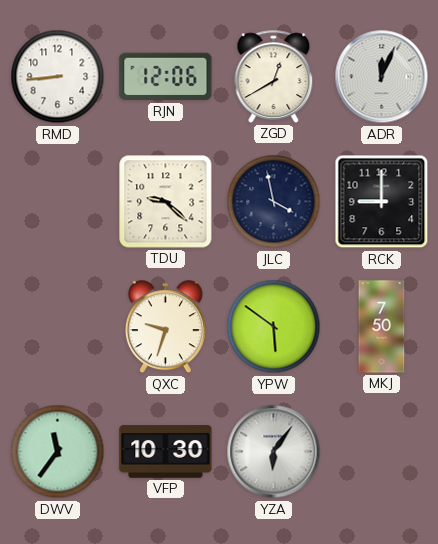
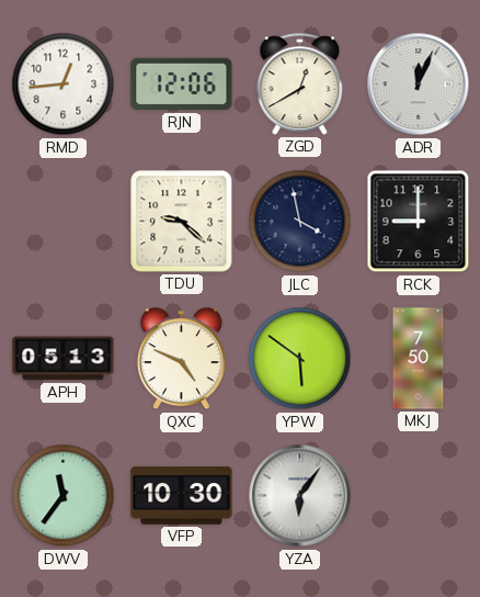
RMD: 8:44 -> 12:44
APH: none -> 05:13
QXC: 9:33 -> 4:49
